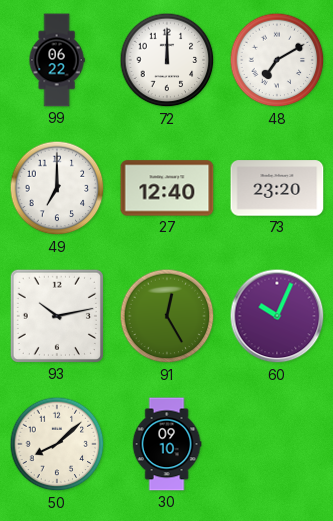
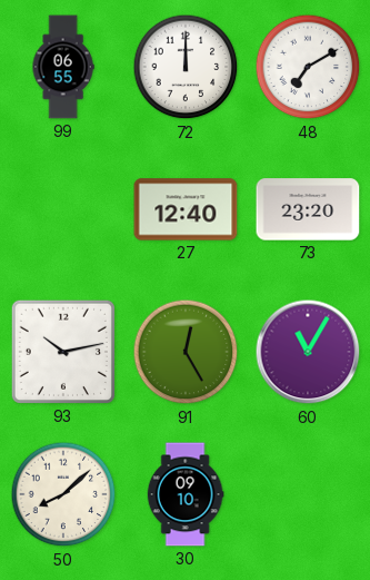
99: 06:22 -> 06:55
49: 7:00 -> none
60: 10:04 -> 11:05
